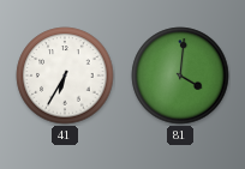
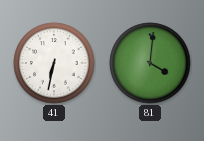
41: 6:35 -> 6:32
